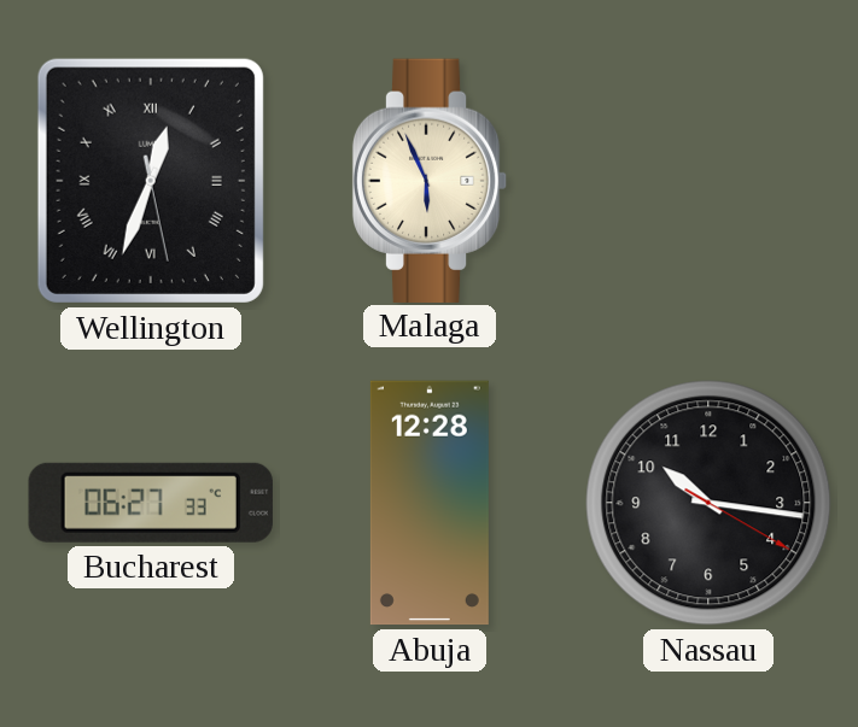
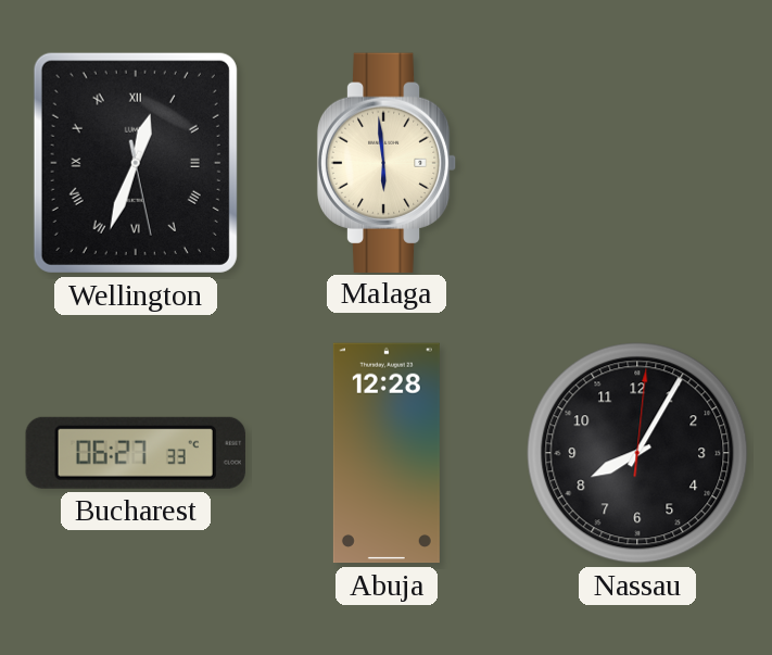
Malaga: 5:56 -> 5:59
Nassau: 10:16 -> 8:05
